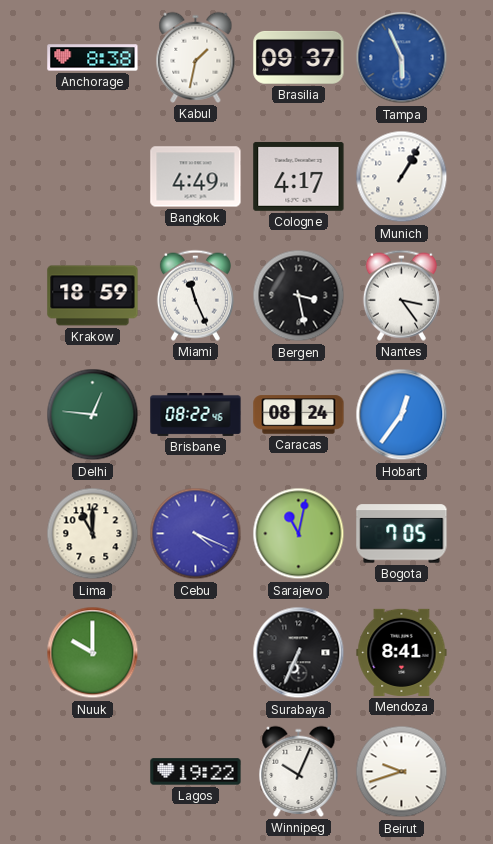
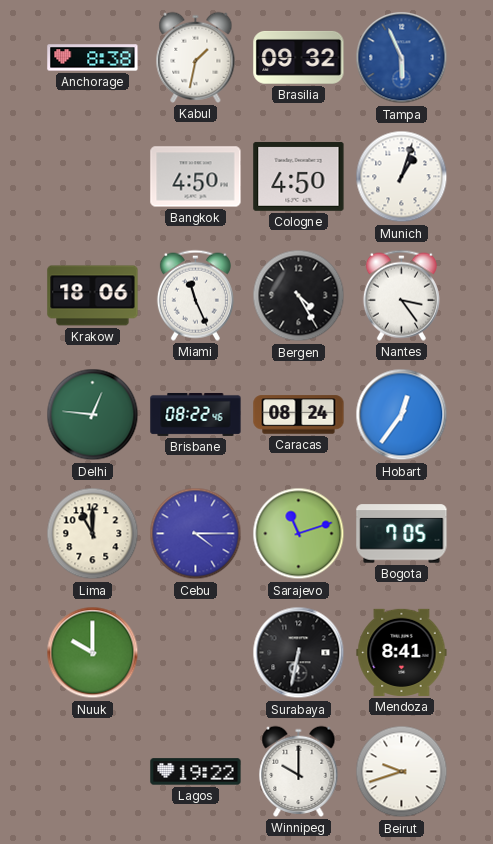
Brasilia: 09:37 -> 09:32
Bangkok: 4:49 -> 4:50
Cologne: 4:17 -> 4:50
Munich: 1:05 -> 1:03
Krakow: 18:59 -> 18:06
Bergen: 3:28 -> 4:25
Cebu: 4:19 -> 4:15
Sarajevo: 11:02 -> 11:12
Surabaya: 6:34 -> 6:32
Winnipeg: 10:04 -> 10:00
